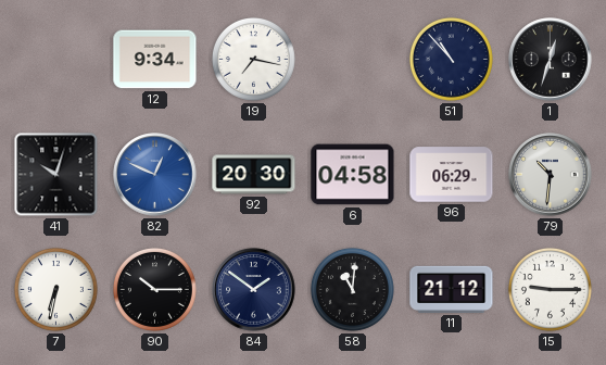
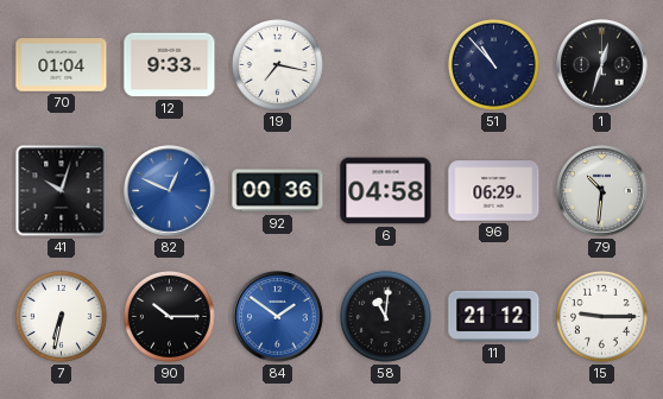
70: none -> 01:04
12: 9:34 -> 9:33
92: 20:30 -> 00:36
84 dial: navy -> blue
